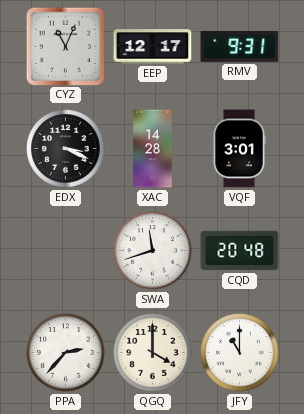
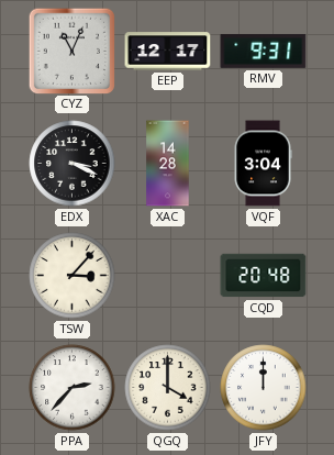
VQF: 3:01 -> 3:04
TSW: none -> 3:07
SWA: 11:42 -> none
JFY: 11:00 -> 12:00
